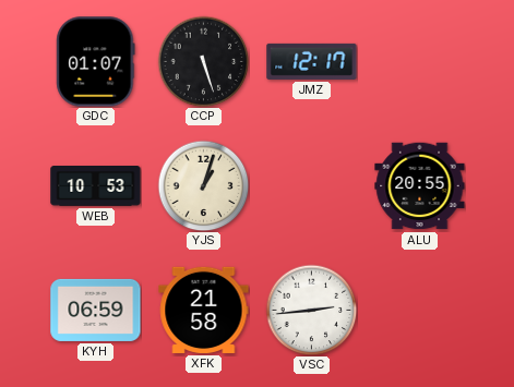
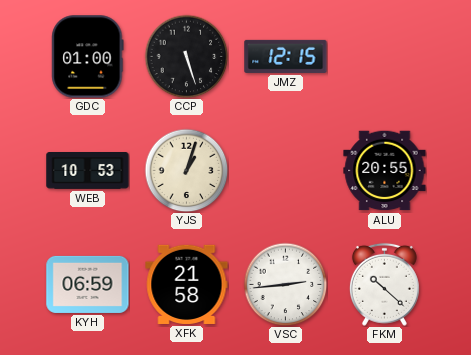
GDC: 01:07 -> 01:00
JMZ: 12:17 -> 12:15
FKM: none -> 10:22
